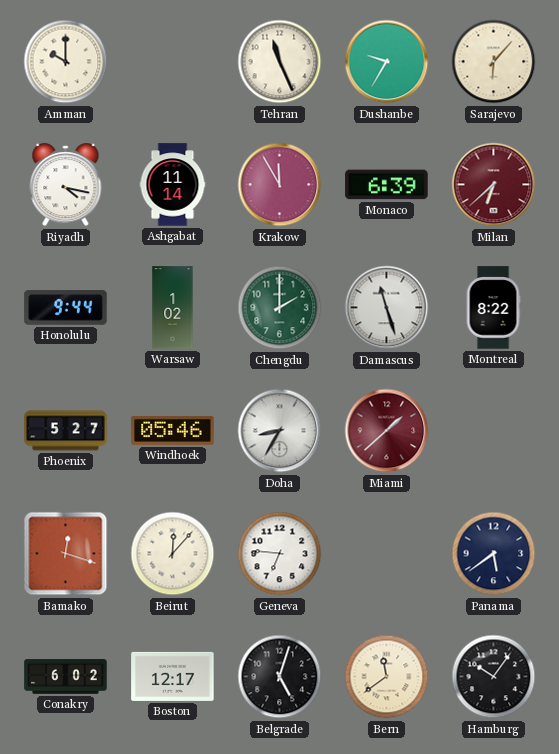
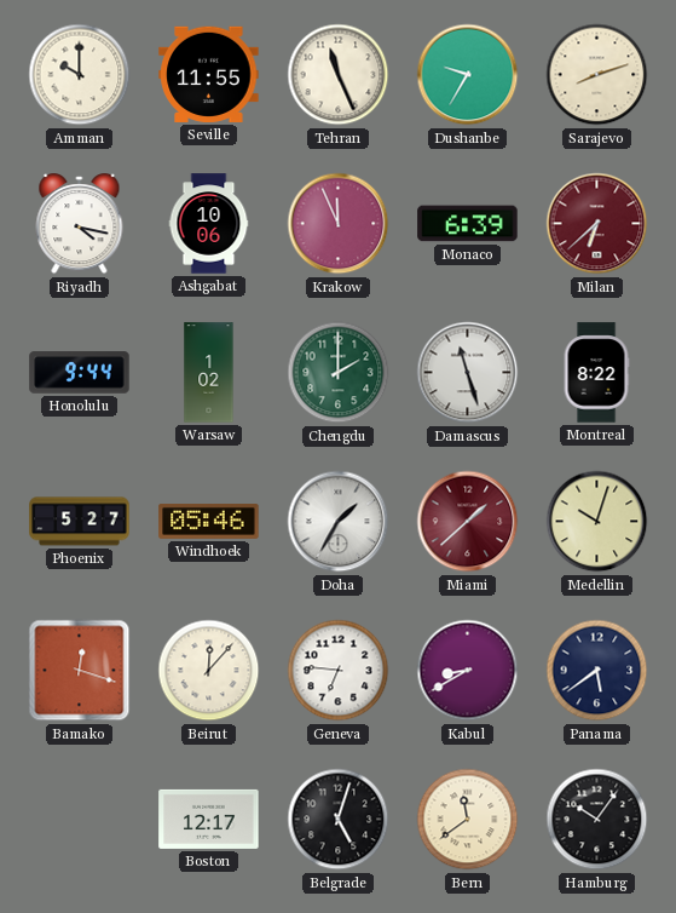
Seville: none -> 11:55
Sarajevo: 6:07 -> 8:12
Ashgabat: 11:14 -> 10:06
Krakow: 11:55 -> 11:56
Doha: 8:35 -> 1:35
Medellin: none -> 10:03
Kabul: none -> 8:40
Conakry: 6:02 -> none
